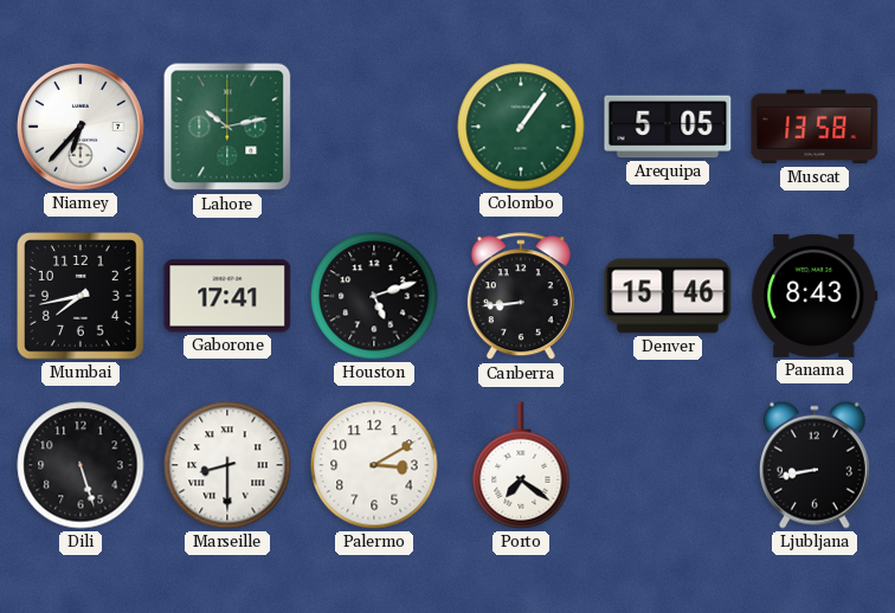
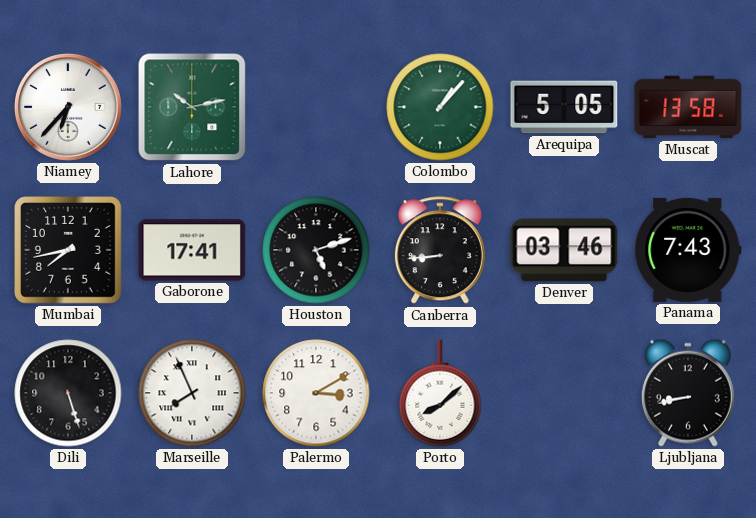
Colombo: 1:06 -> 1:07
Denver: 15:46 -> 03:46
Panama: 8:43 -> 7:43
Marseille: 8:30 -> 7:56
Porto: 7:21 -> 8:08
